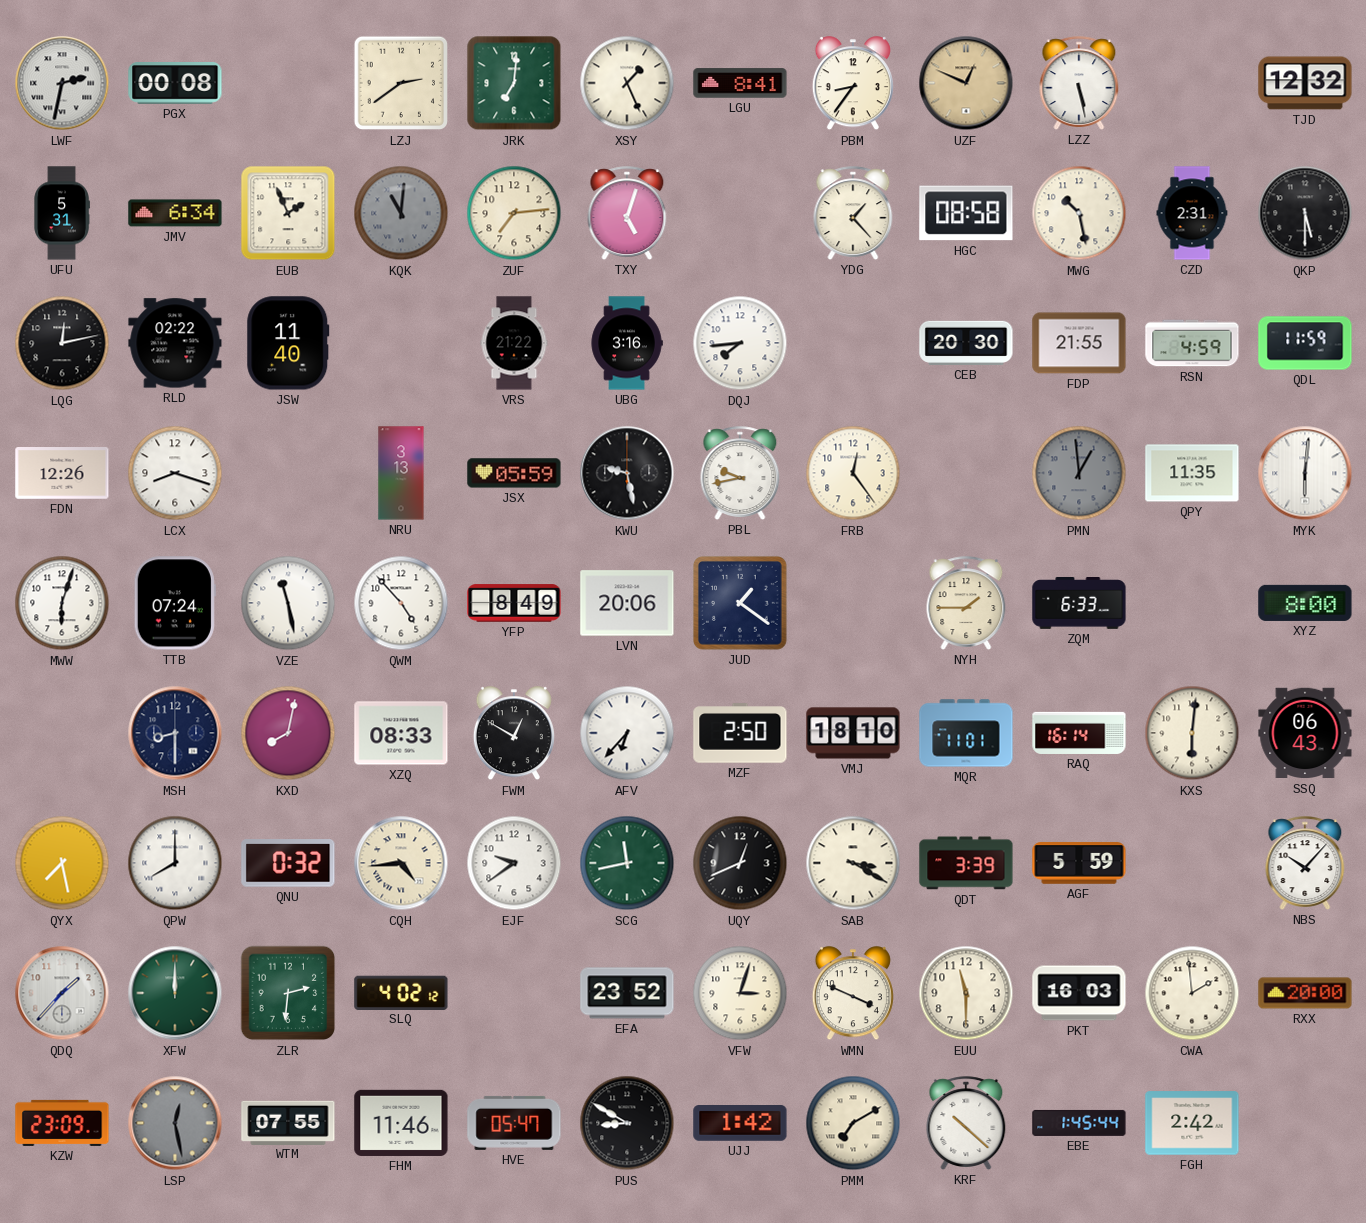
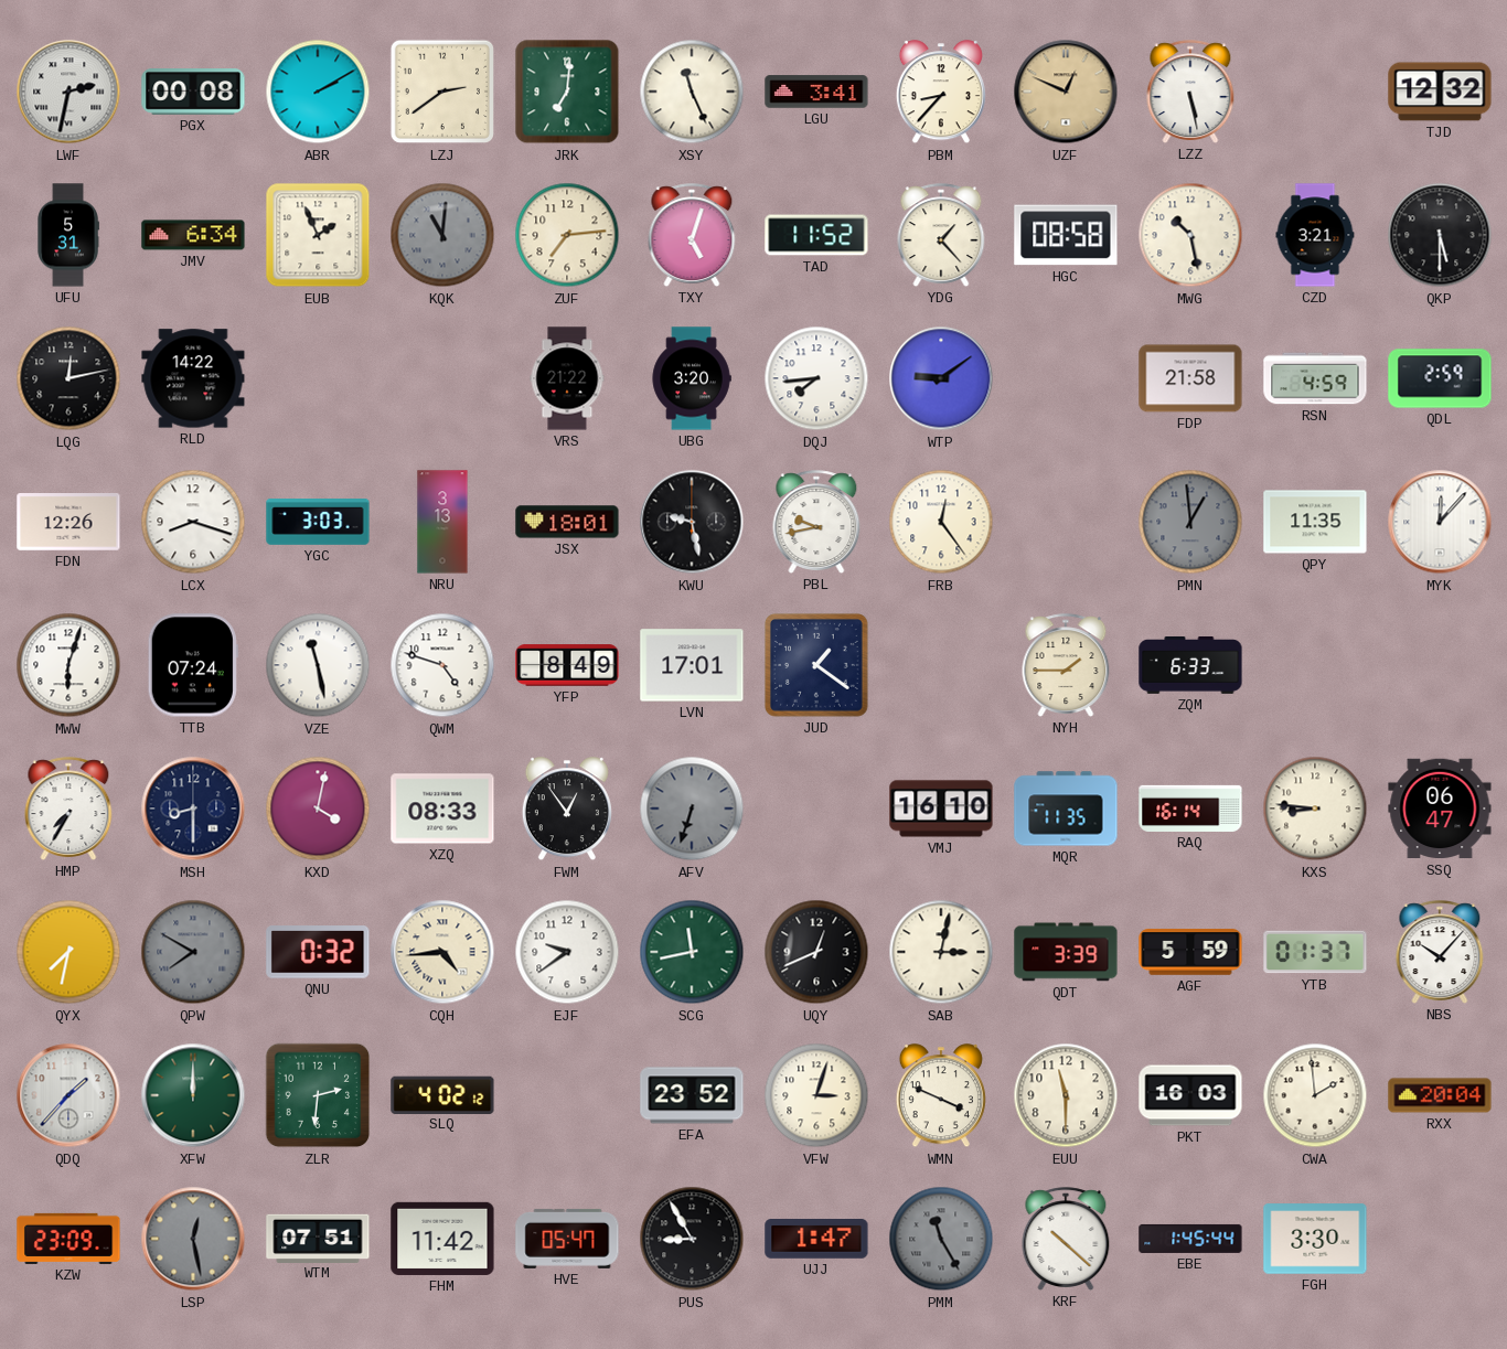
ABR: none -> 2:10
XSY: 1:26 -> 11:26
LGU: 8:41 -> 3:41
PBM: 8:36 -> 8:37
TAD: none -> 11:52
CZD: 2:31 -> 3:21
RLD: 02:22 -> 14:22
JSW: 11:40 -> none
UBG: 3:16 -> 3:20
WTP: none -> 9:09
CEB: 20:30 -> none
FDP: 21:55 -> 21:58
QDL: 11:59 -> 2:59
YGC: none -> 3:03
JSX: 05:59 -> 18:01
MYK: 6:01 -> 12:07
QWM: 4:53 -> 4:48
LVN: 20:06 -> 17:01
XYZ: 8:00 -> none
HMP: none -> 7:35
KXD: 8:02 -> 4:02
FWM: 12:50 -> 12:54
AFV: 6:37 -> 6:33
AFV dial: white -> grey
MZF: 2:50 -> none
VMJ: 18:10 -> 16:10
MQR: 11:01 -> 11:35
KXS: 6:01 -> 8:46
SSQ: 06:43 -> 06:47
QYX: 7:28 -> 7:32
QPW: 8:00 -> 7:50
QPW dial: white -> grey
SAB: 3:20 -> 3:02
YTB: none -> 01:37
RXX: 20:00 -> 20:04
WTM: 07:55 -> 07:51
FHM: 11:46 -> 11:42
PUS: 8:50 -> 8:55
UJJ: 1:42 -> 1:47
PMM: 7:10 -> 11:25
PMM dial: cream -> grey
FGH: 2:42 -> 3:30
